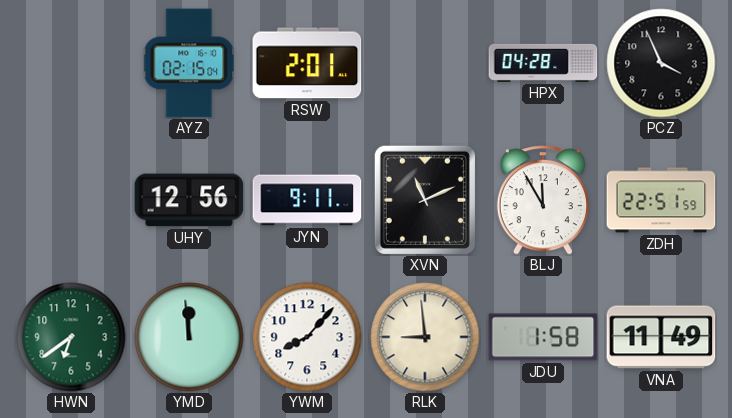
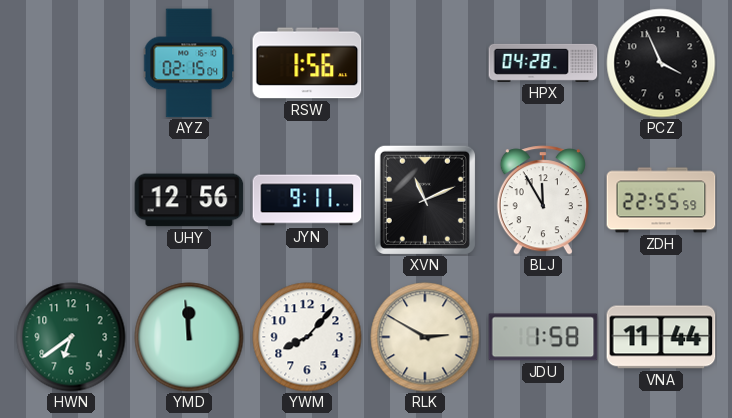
RSW: 2:01 -> 1:56
ZDH: 22:51 -> 22:55
RLK: 8:59 -> 2:50
VNA: 11:49 -> 11:44
